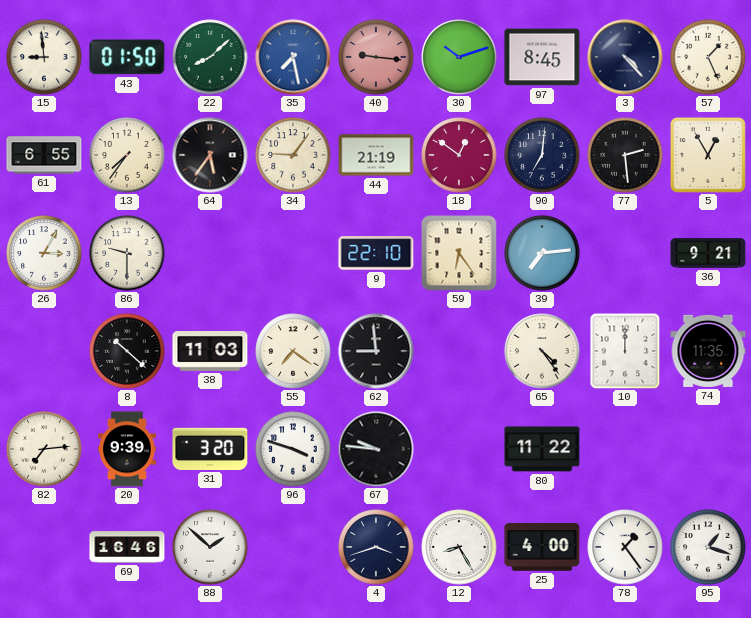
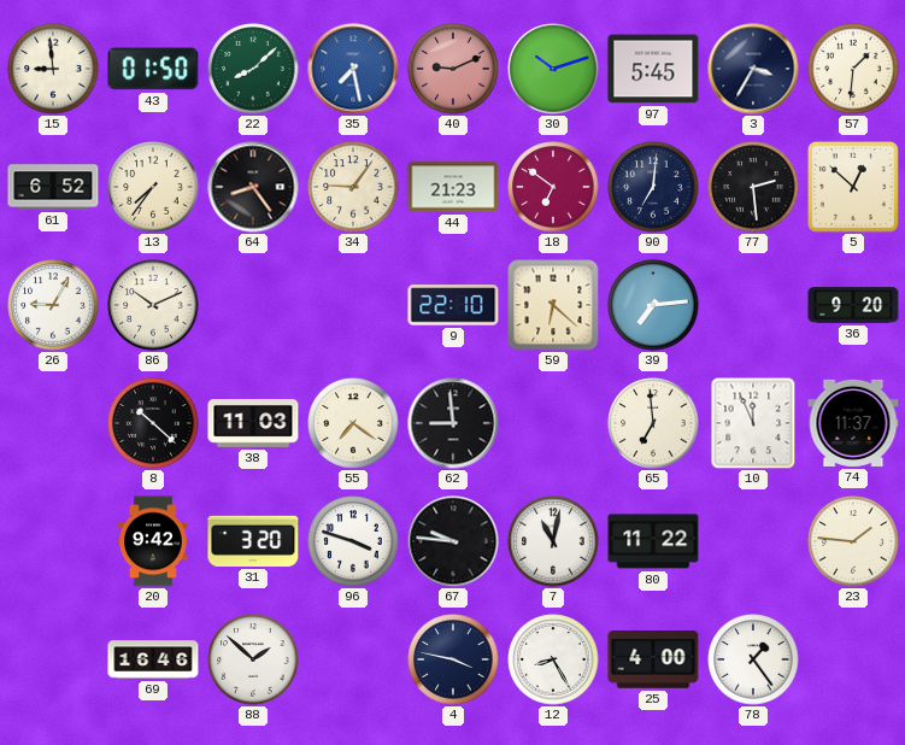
40: 9:16 -> 9:11
97: 8:45 -> 5:45
3: 4:23 -> 3:35
57: 1:26 -> 1:31
61: 6:55 -> 6:52
64: 5:36 -> 8:24
44: 21:19 -> 21:23
18: 12:51 -> 6:51
5: 12:55 -> 12:52
26: 3:05 -> 9:05
86: 9:30 -> 10:11
59: 6:24 -> 6:22
36: 9:21 -> 9:20
65: 4:24 -> 6:59
10: 12:00 -> 11:56
74: 11:35 -> 11:37
82: 7:14 -> none
20: 9:39 -> 9:42
7: none -> 11:02
23: none -> 1:46
4: 3:42 -> 3:47
95: 1:18 -> none
